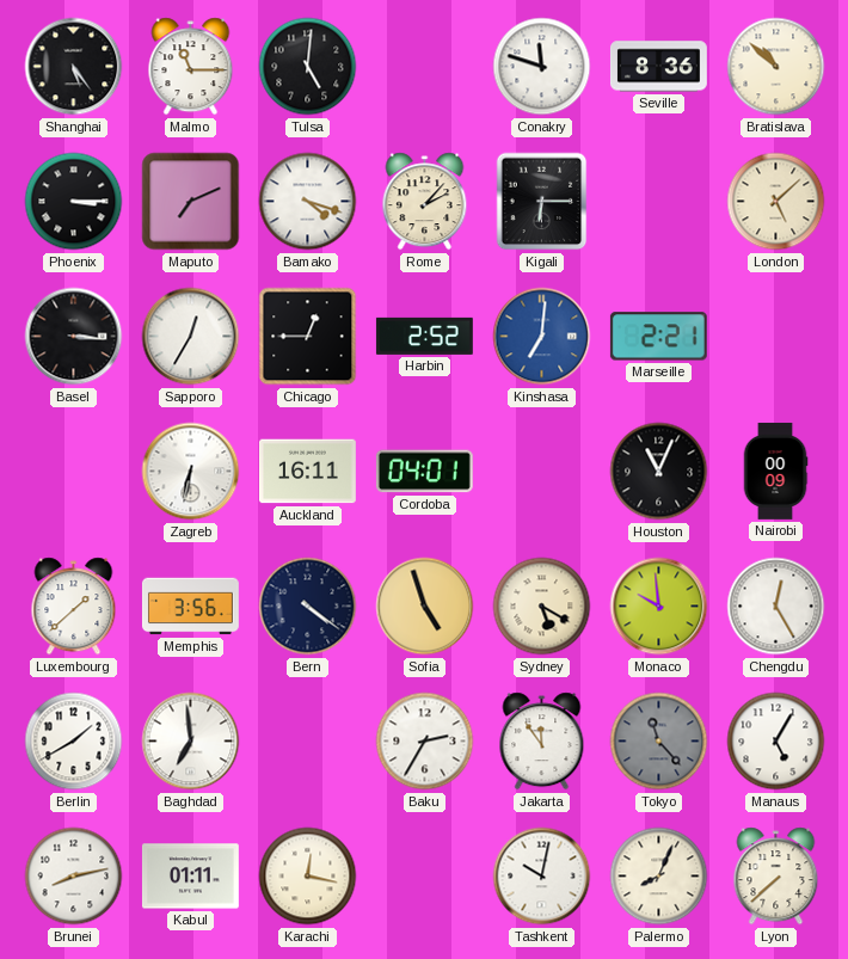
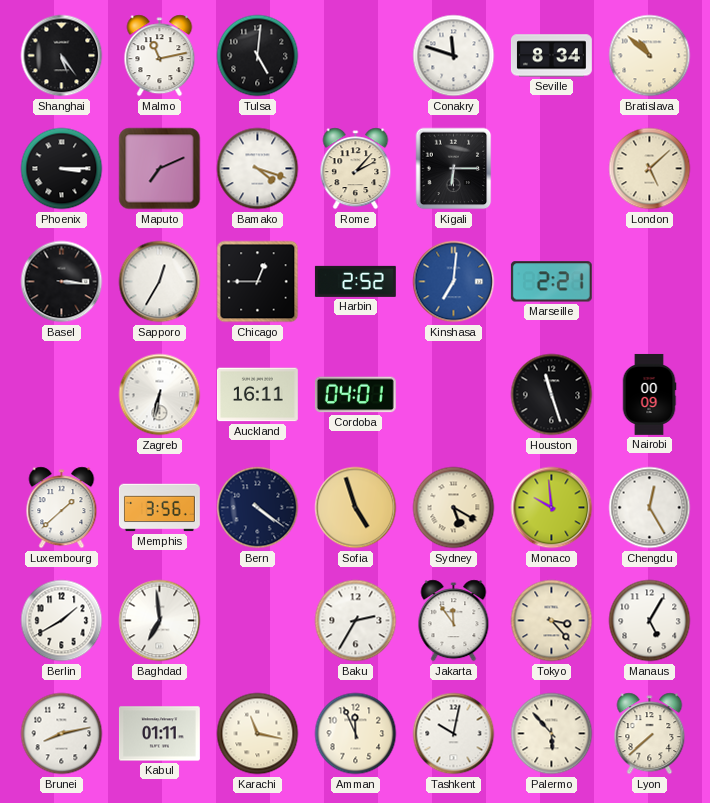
Malmo: 11:15 -> 11:13
Seville: 8:36 -> 8:34
Houston: 11:04 -> 11:27
Tokyo: 11:23 -> 3:23
Tokyo dial: grey -> cream
Karachi: 12:17 -> 11:17
Amman: none -> 11:56
Palermo: 8:04 -> 5:53
